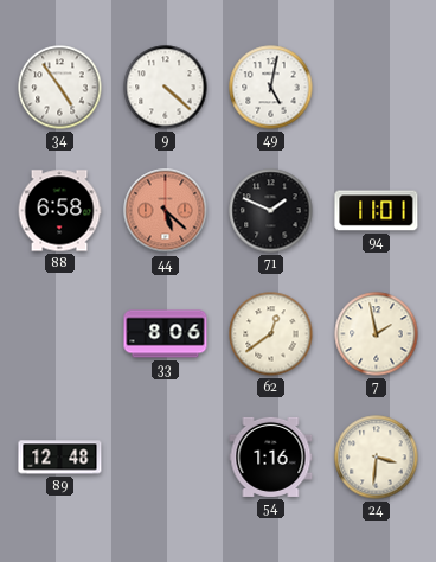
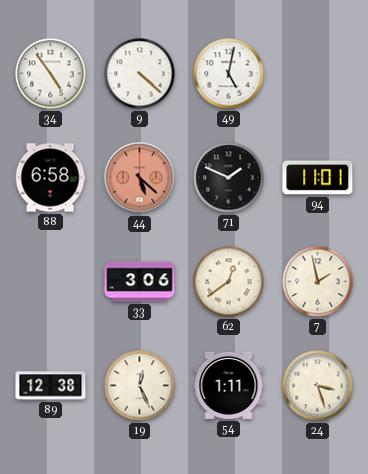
33: 8:06 -> 3:06
89: 12:48 -> 12:38
19: none -> 12:26
54: 1:16 -> 1:11
24: 3:31 -> 3:27
